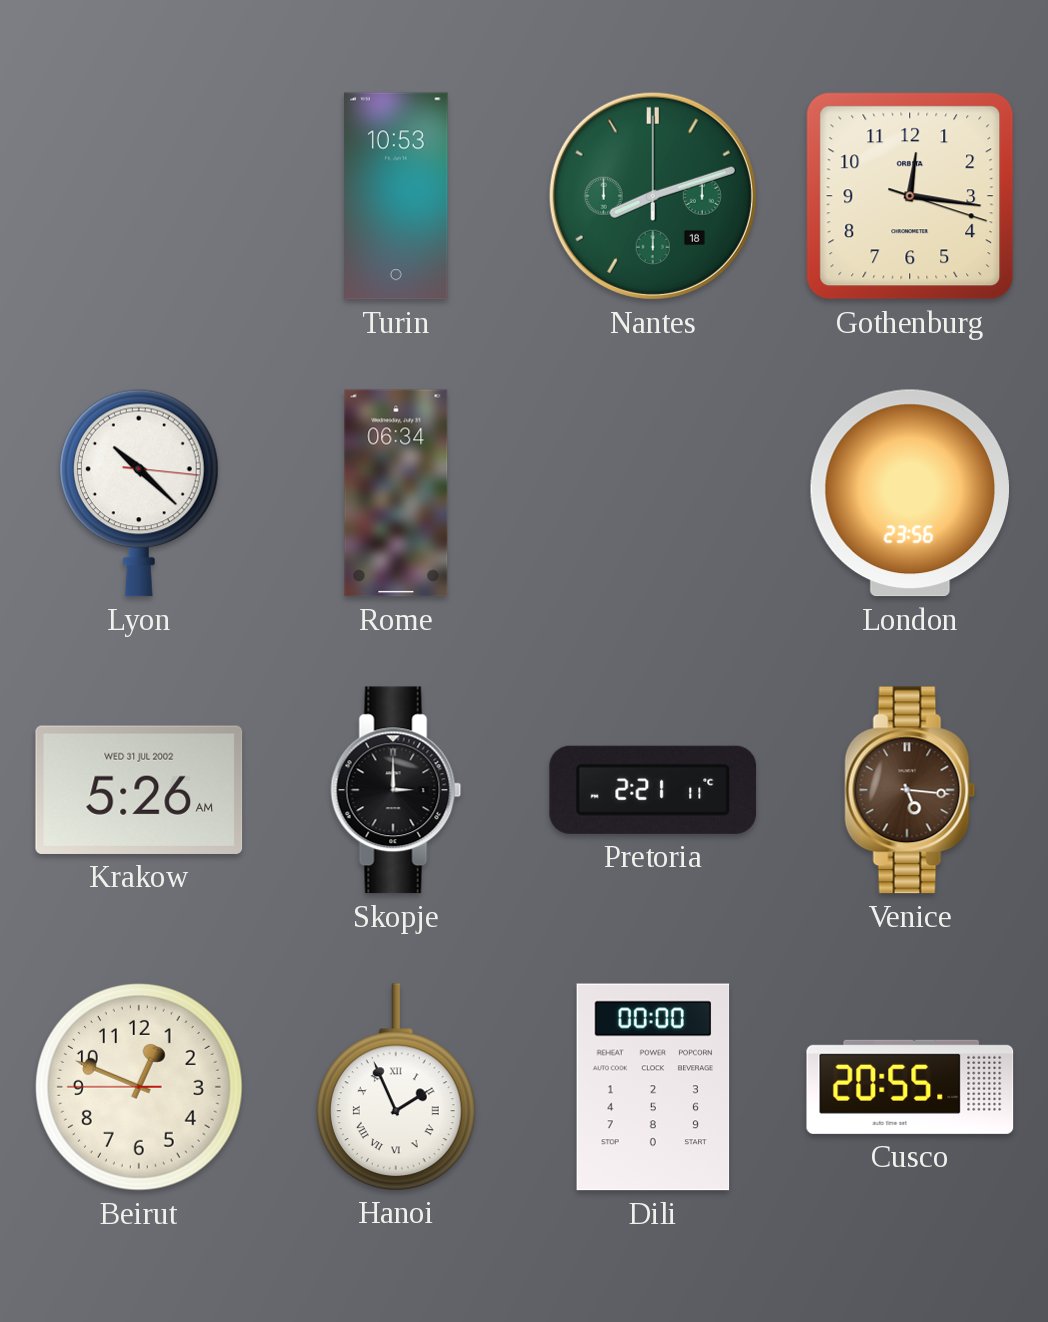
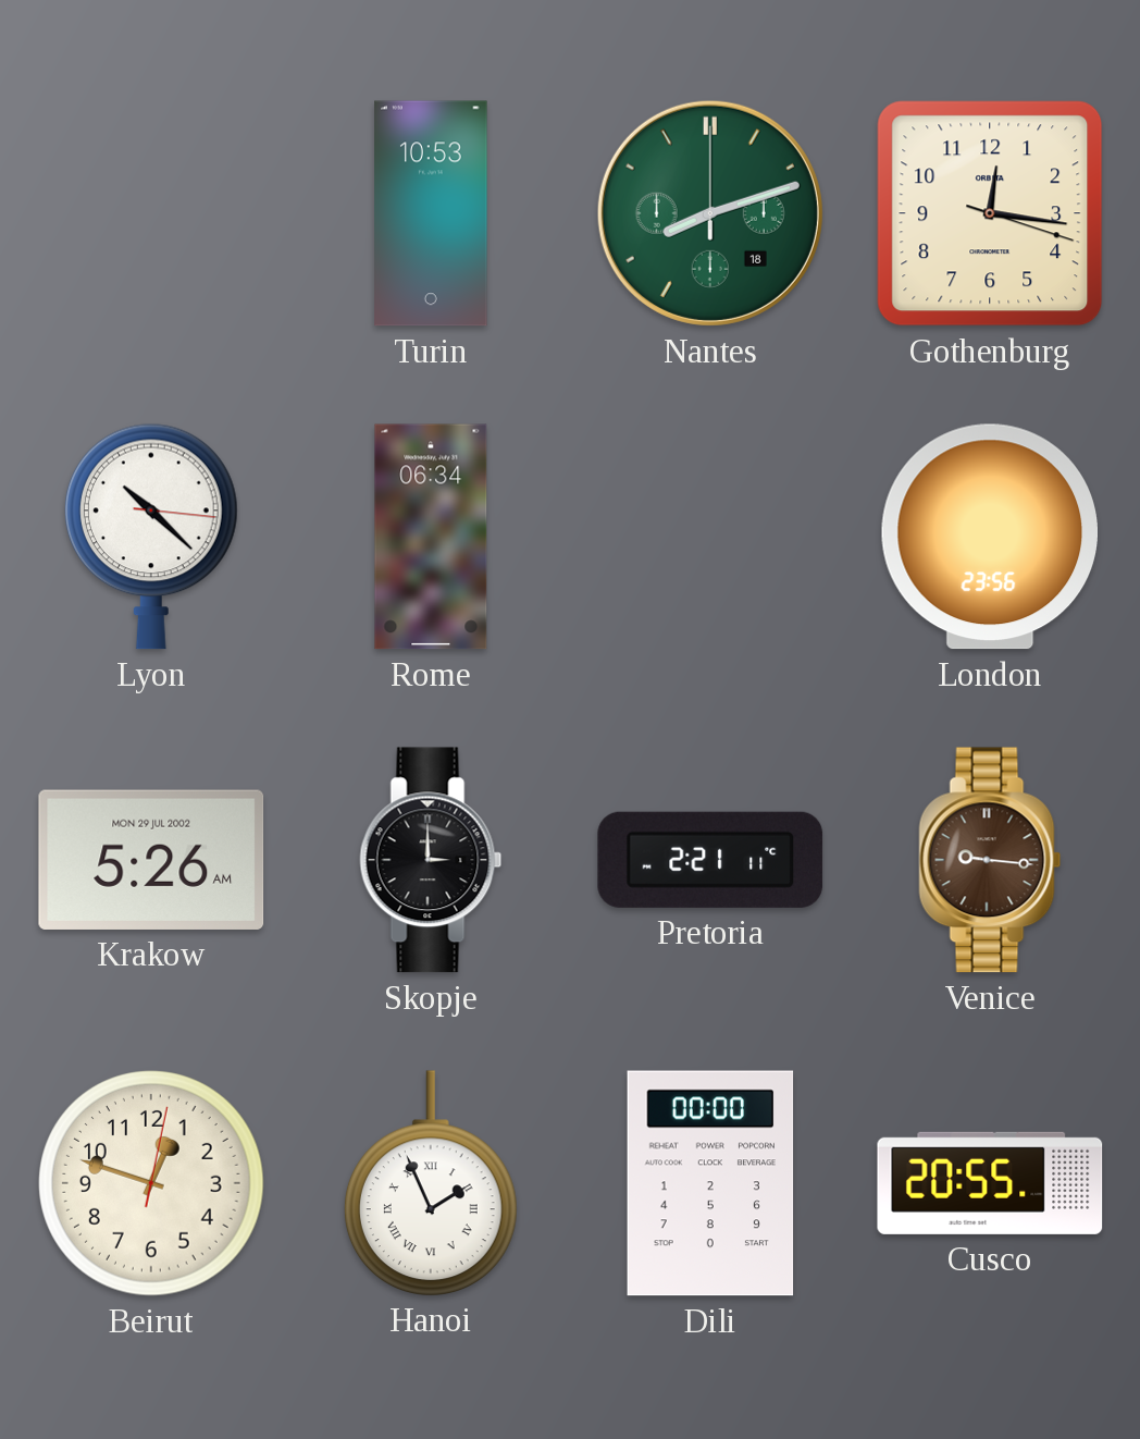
Krakow date: WED 31 JUL 2002 -> MON 29 JUL 2002
Venice: 5:16 -> 9:16
Beirut: 12:48:45 -> 12:48:02
